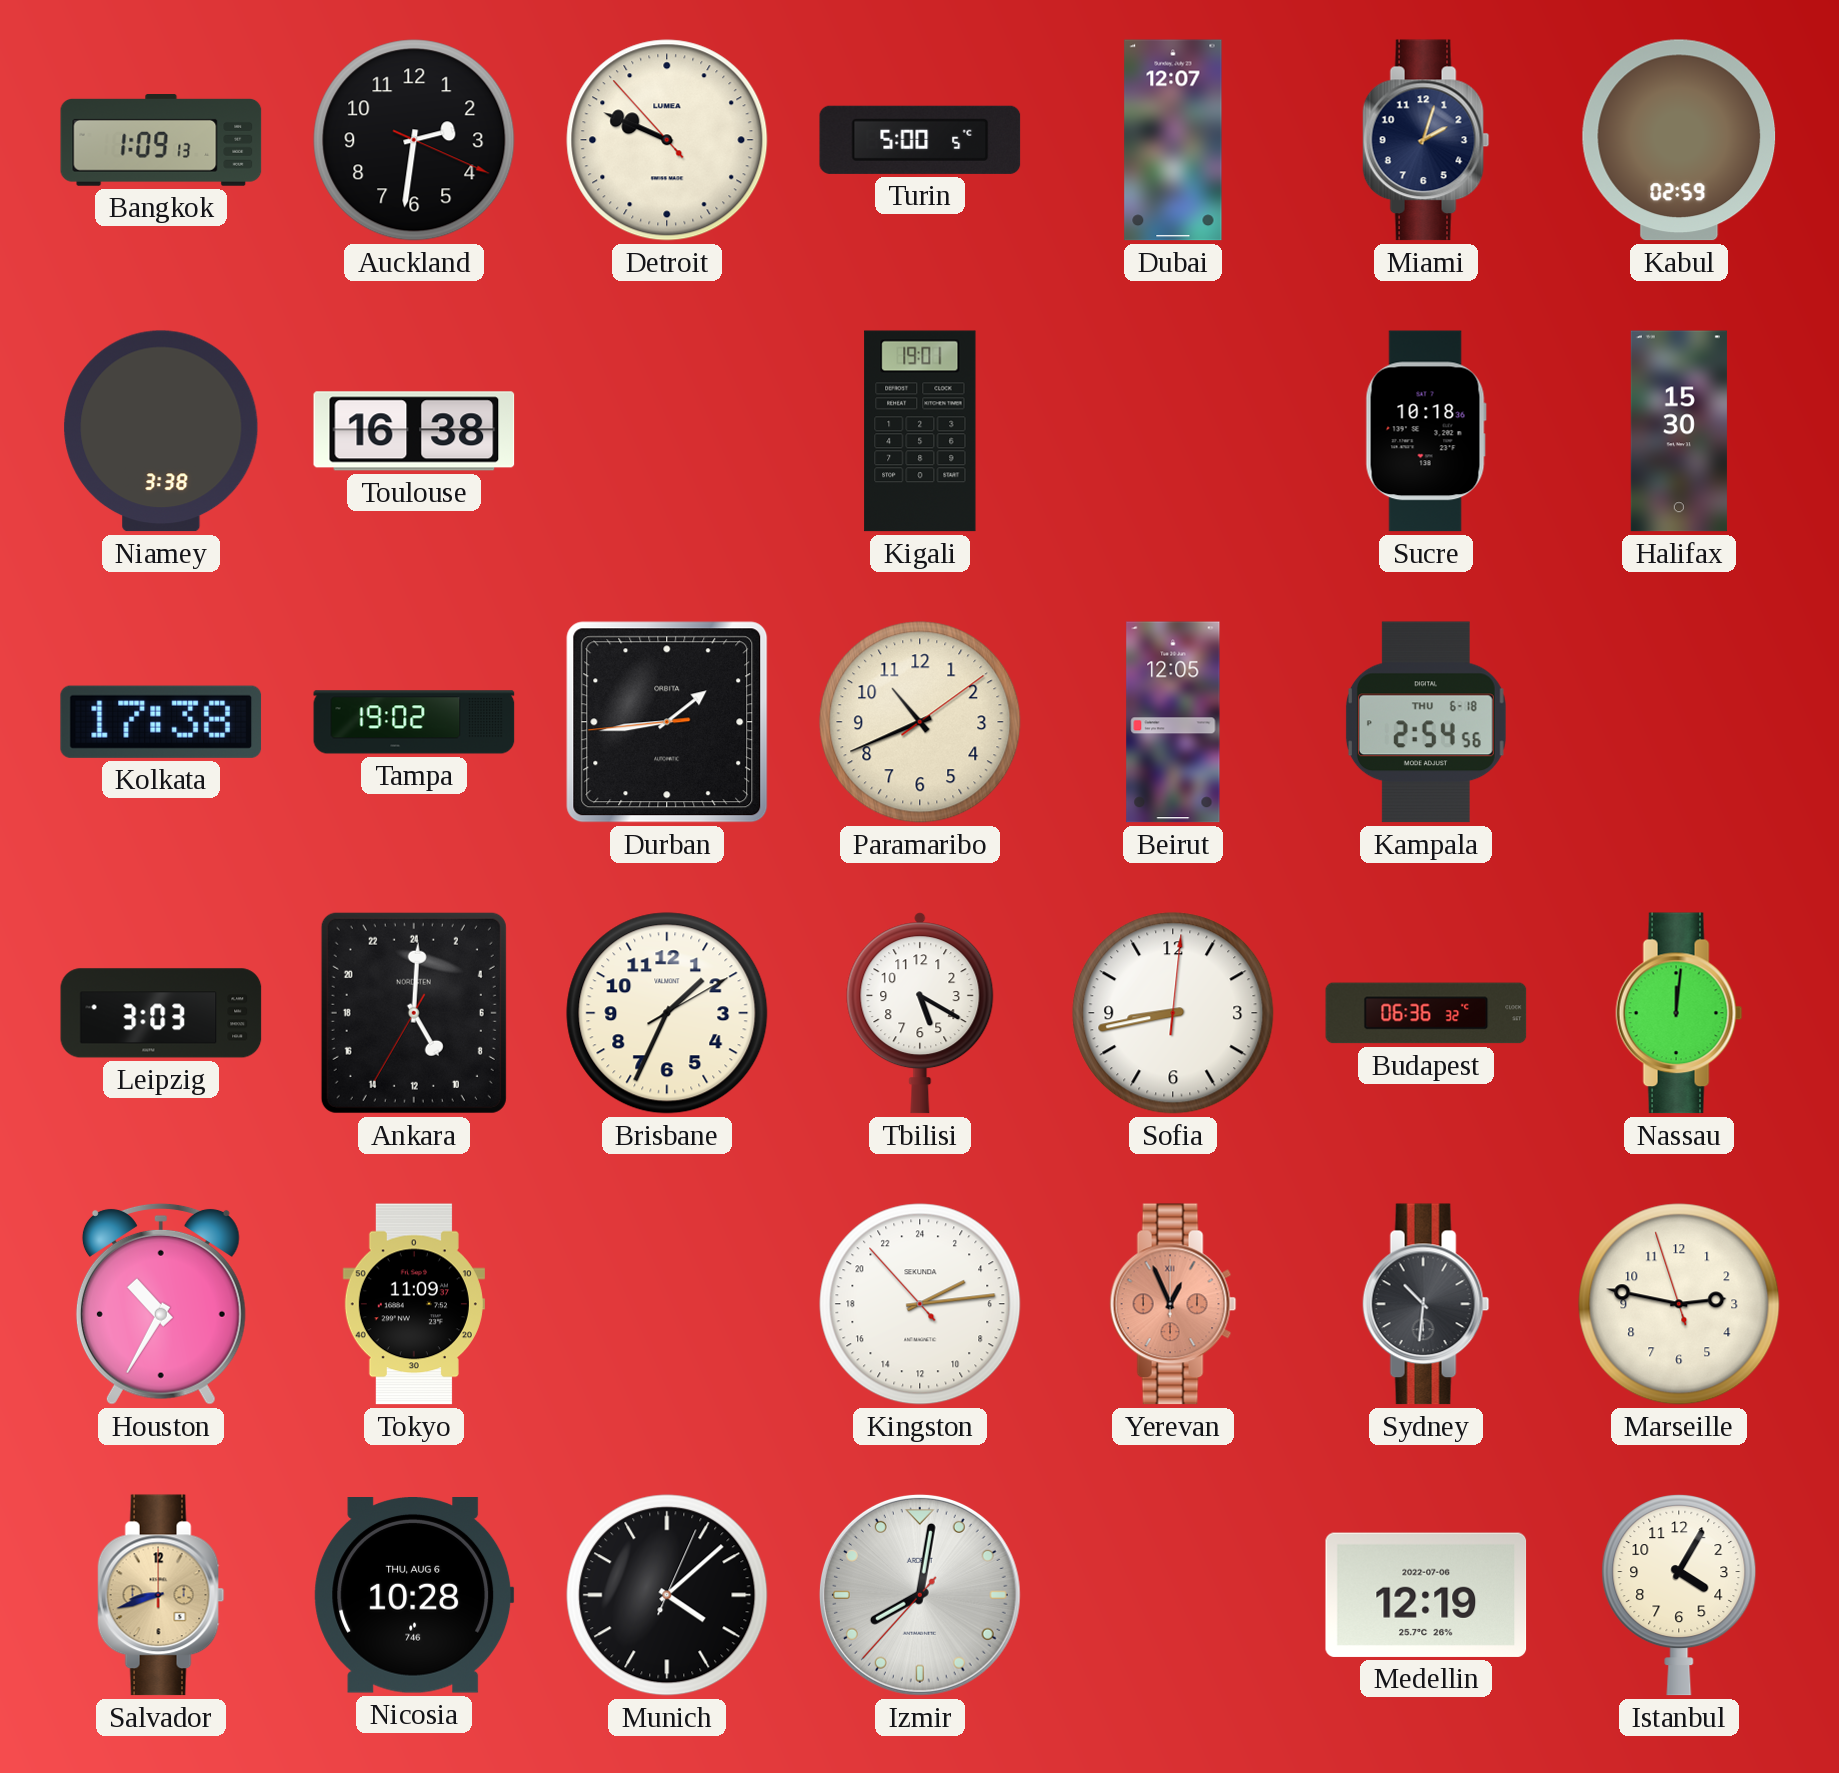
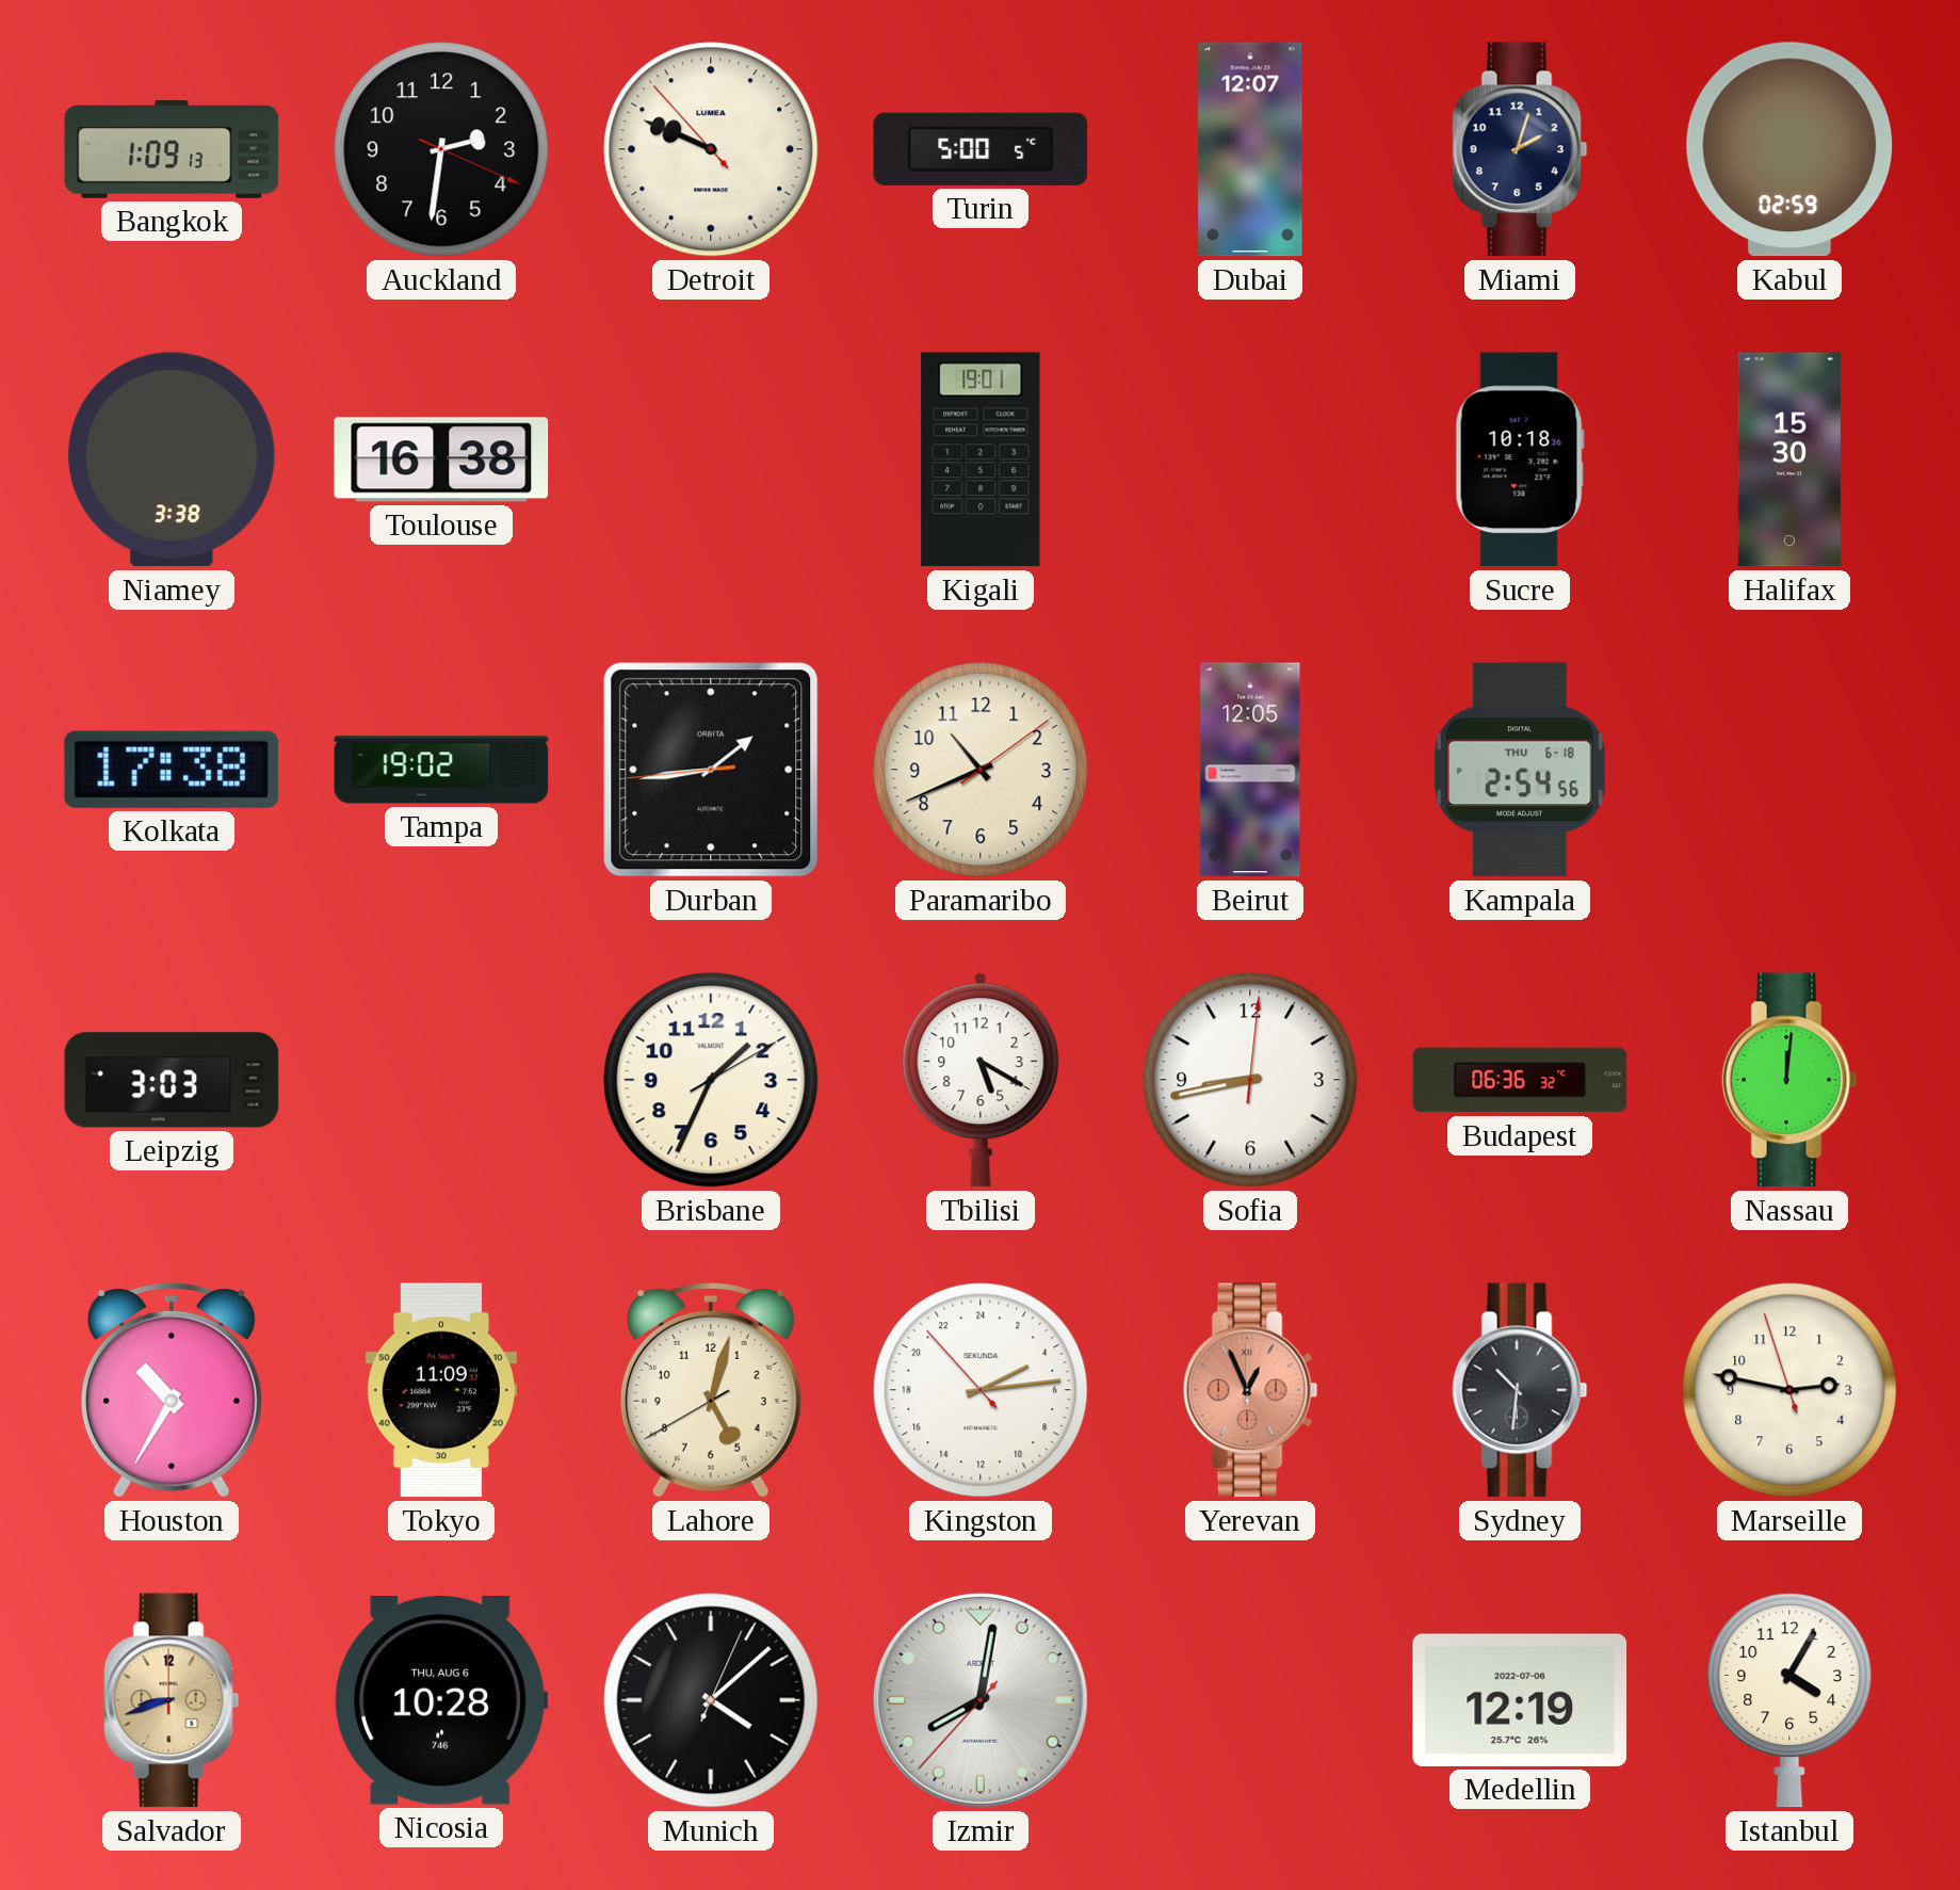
Ankara: 10:00 -> none
Lahore: none -> 5:02
